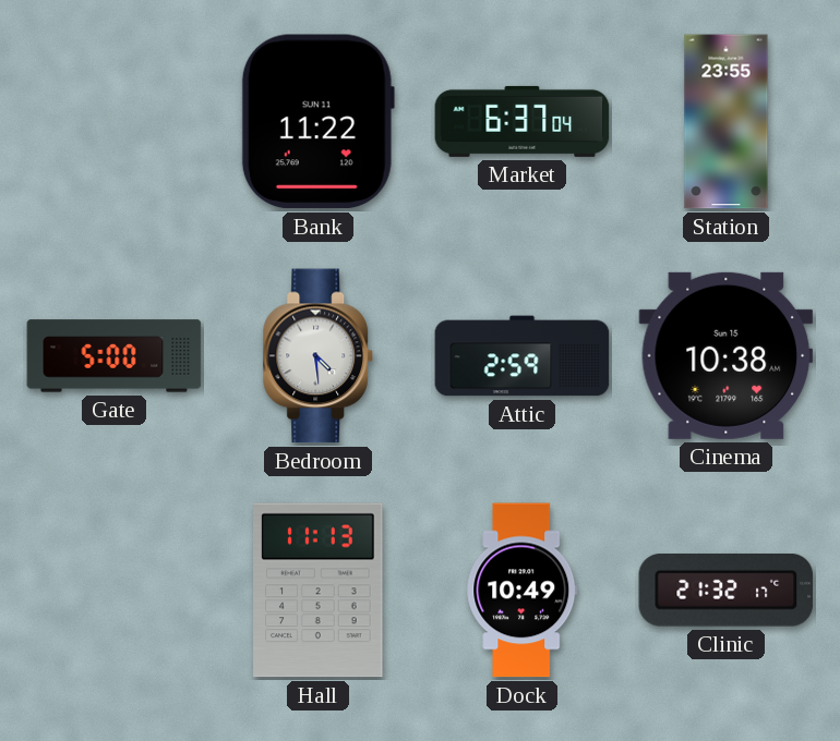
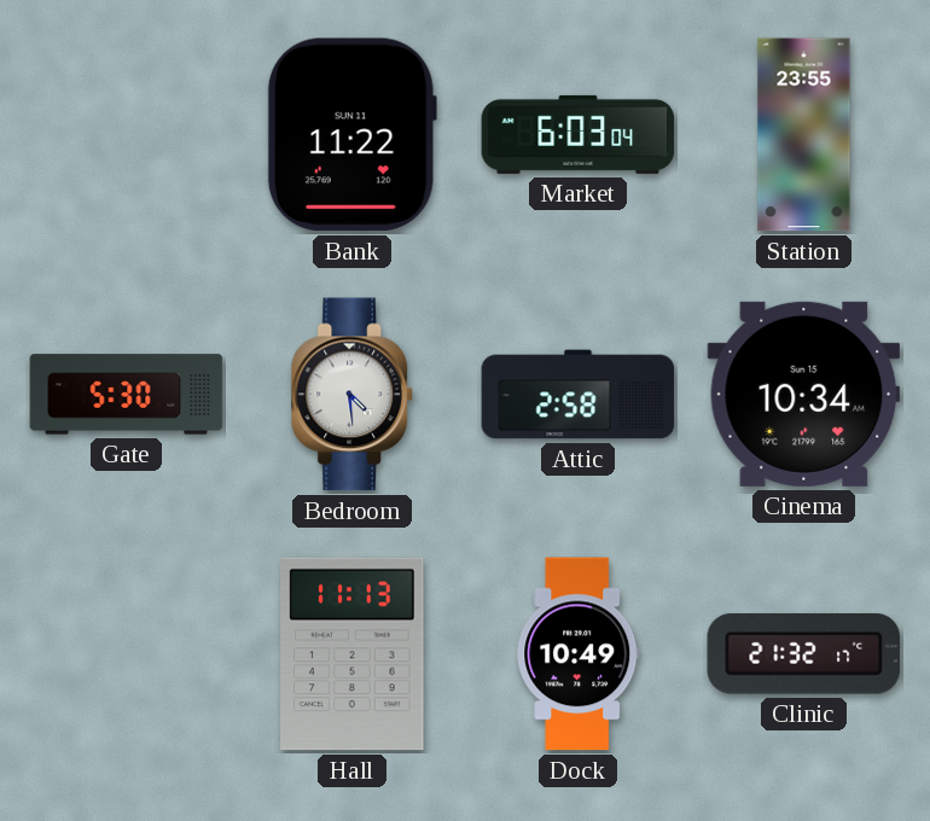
Market: 6:37 -> 6:03
Gate: 5:00 -> 5:30
Attic: 2:59 -> 2:58
Cinema: 10:38 -> 10:34
